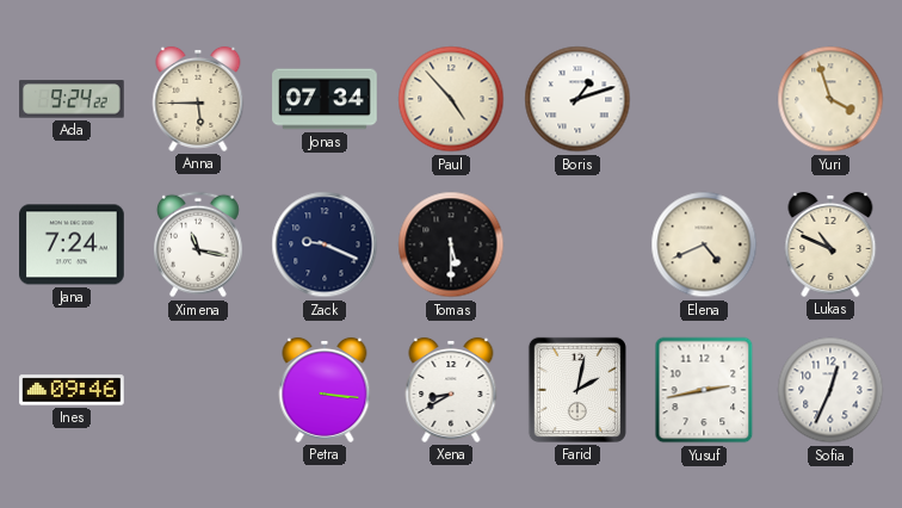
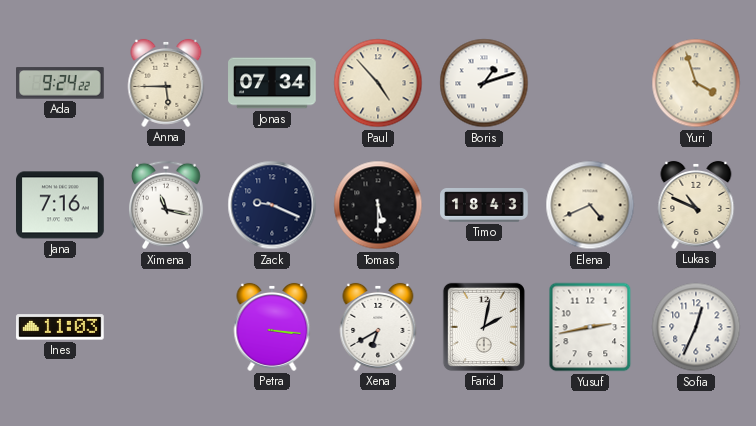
Jana: 7:24 -> 7:16
Timo: none -> 18:43
Ines: 09:46 -> 11:03
Xena: 8:40 -> 6:40
